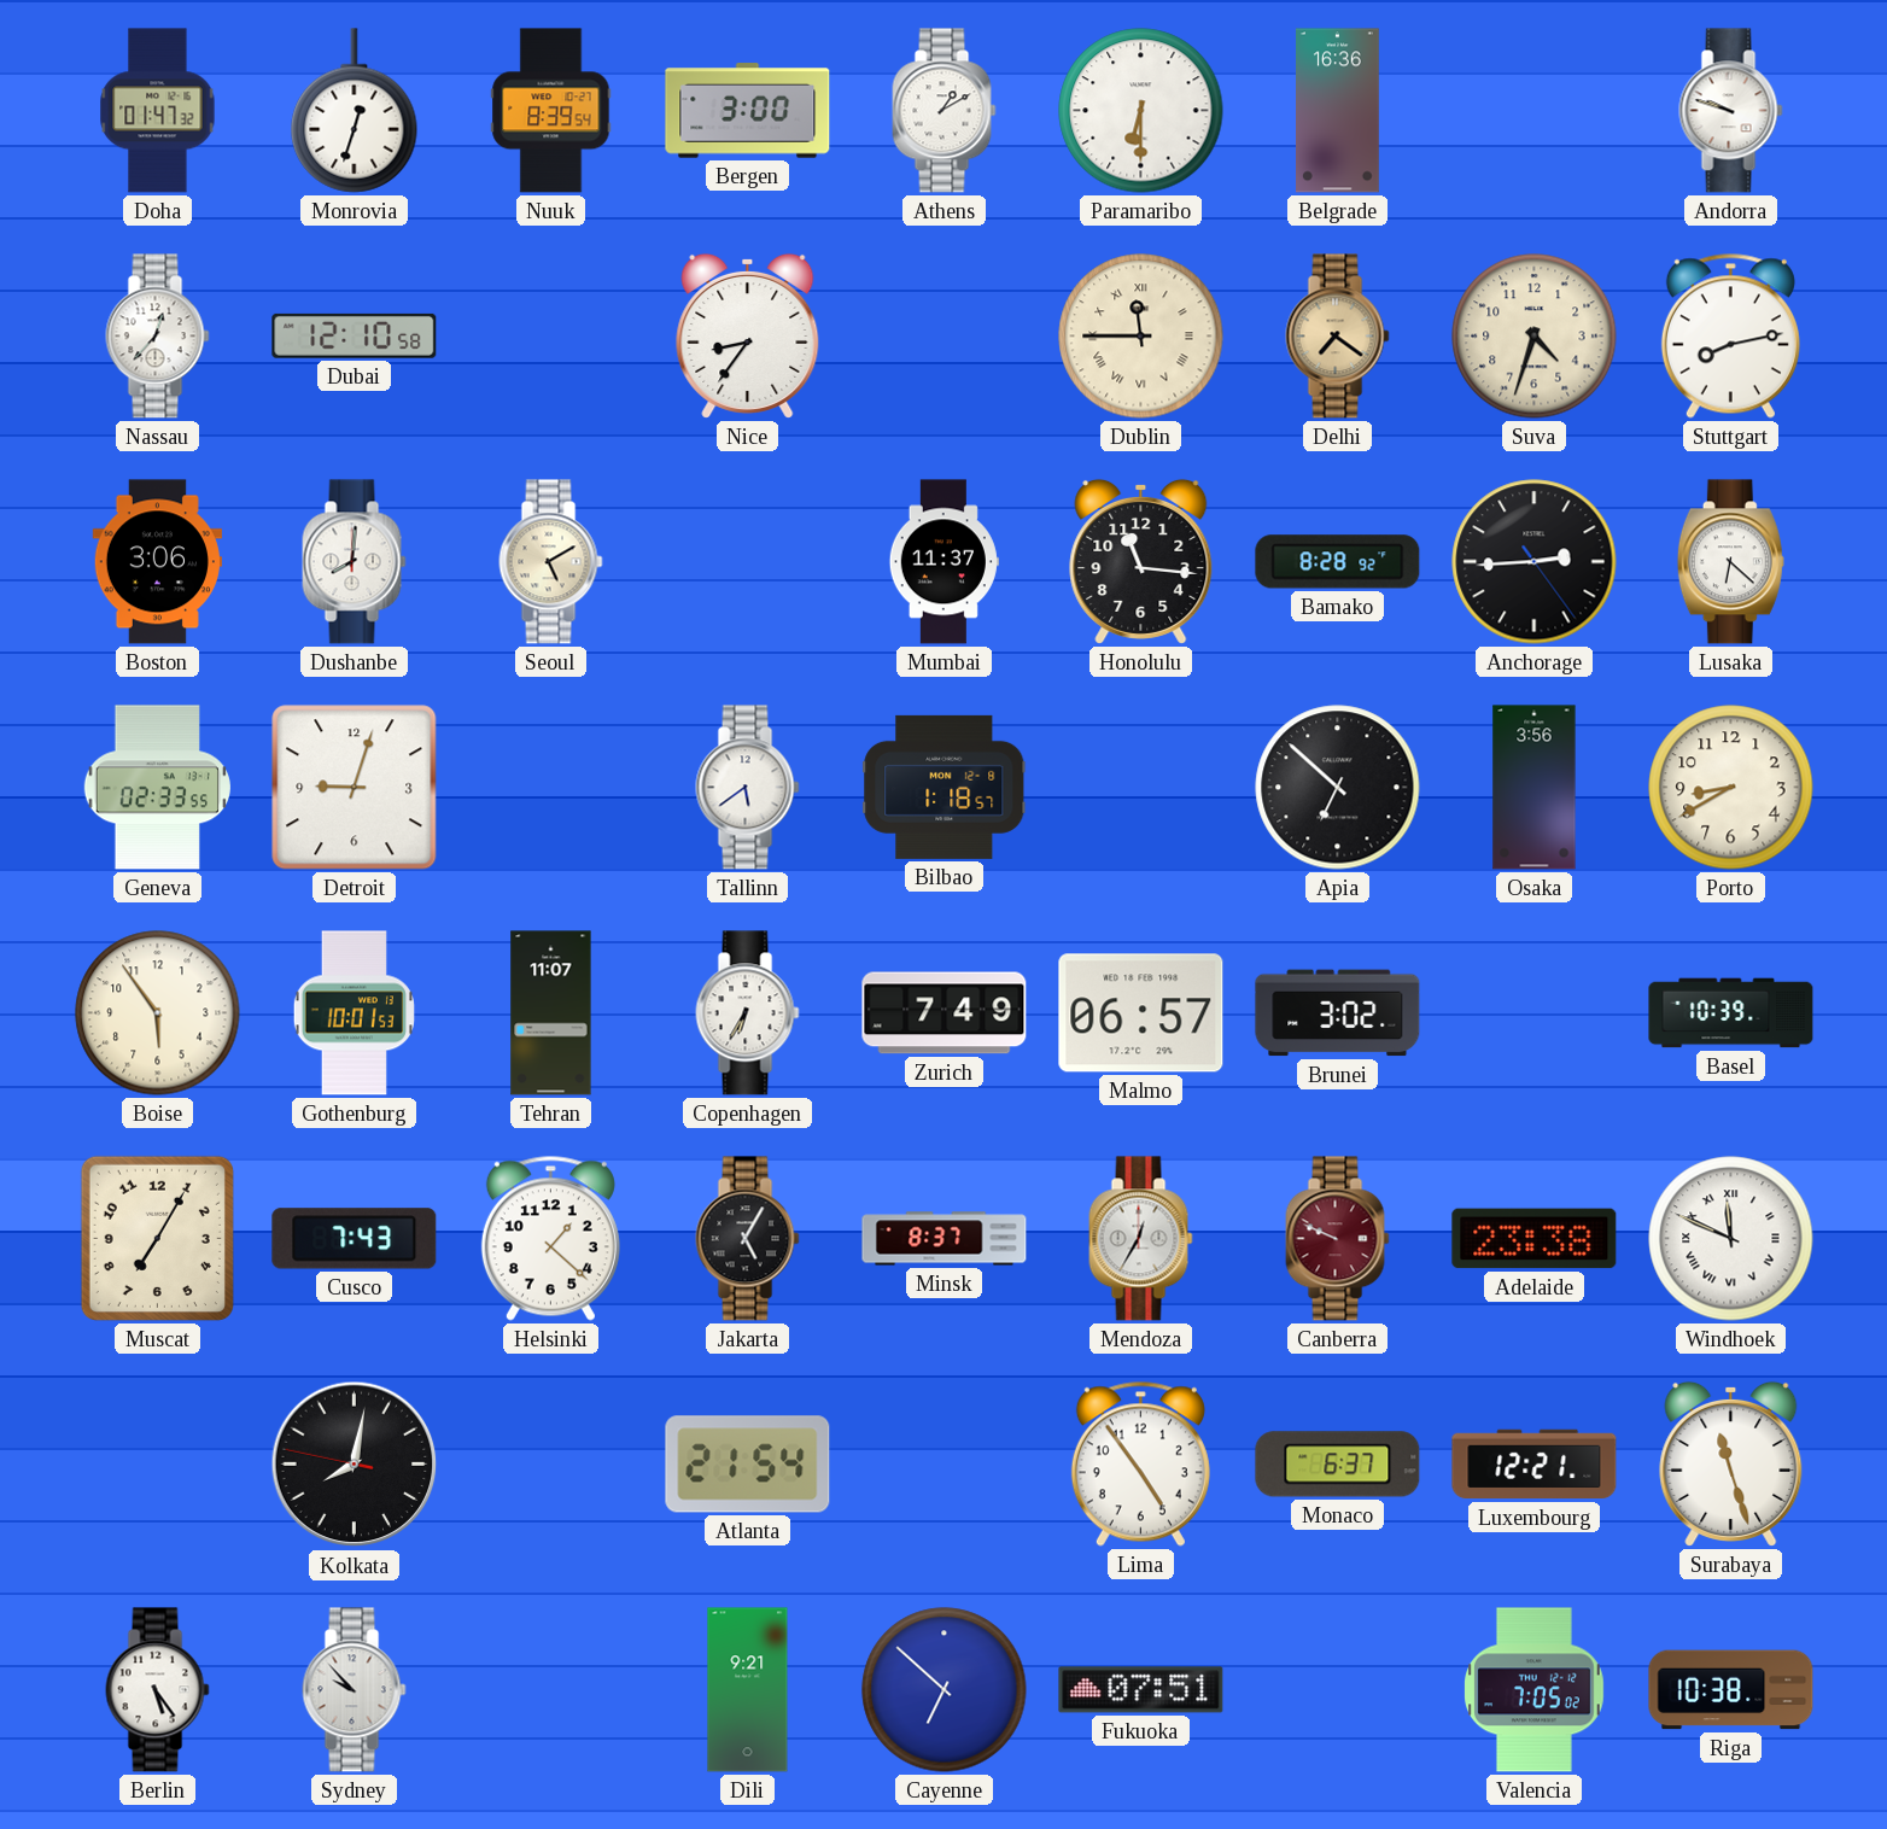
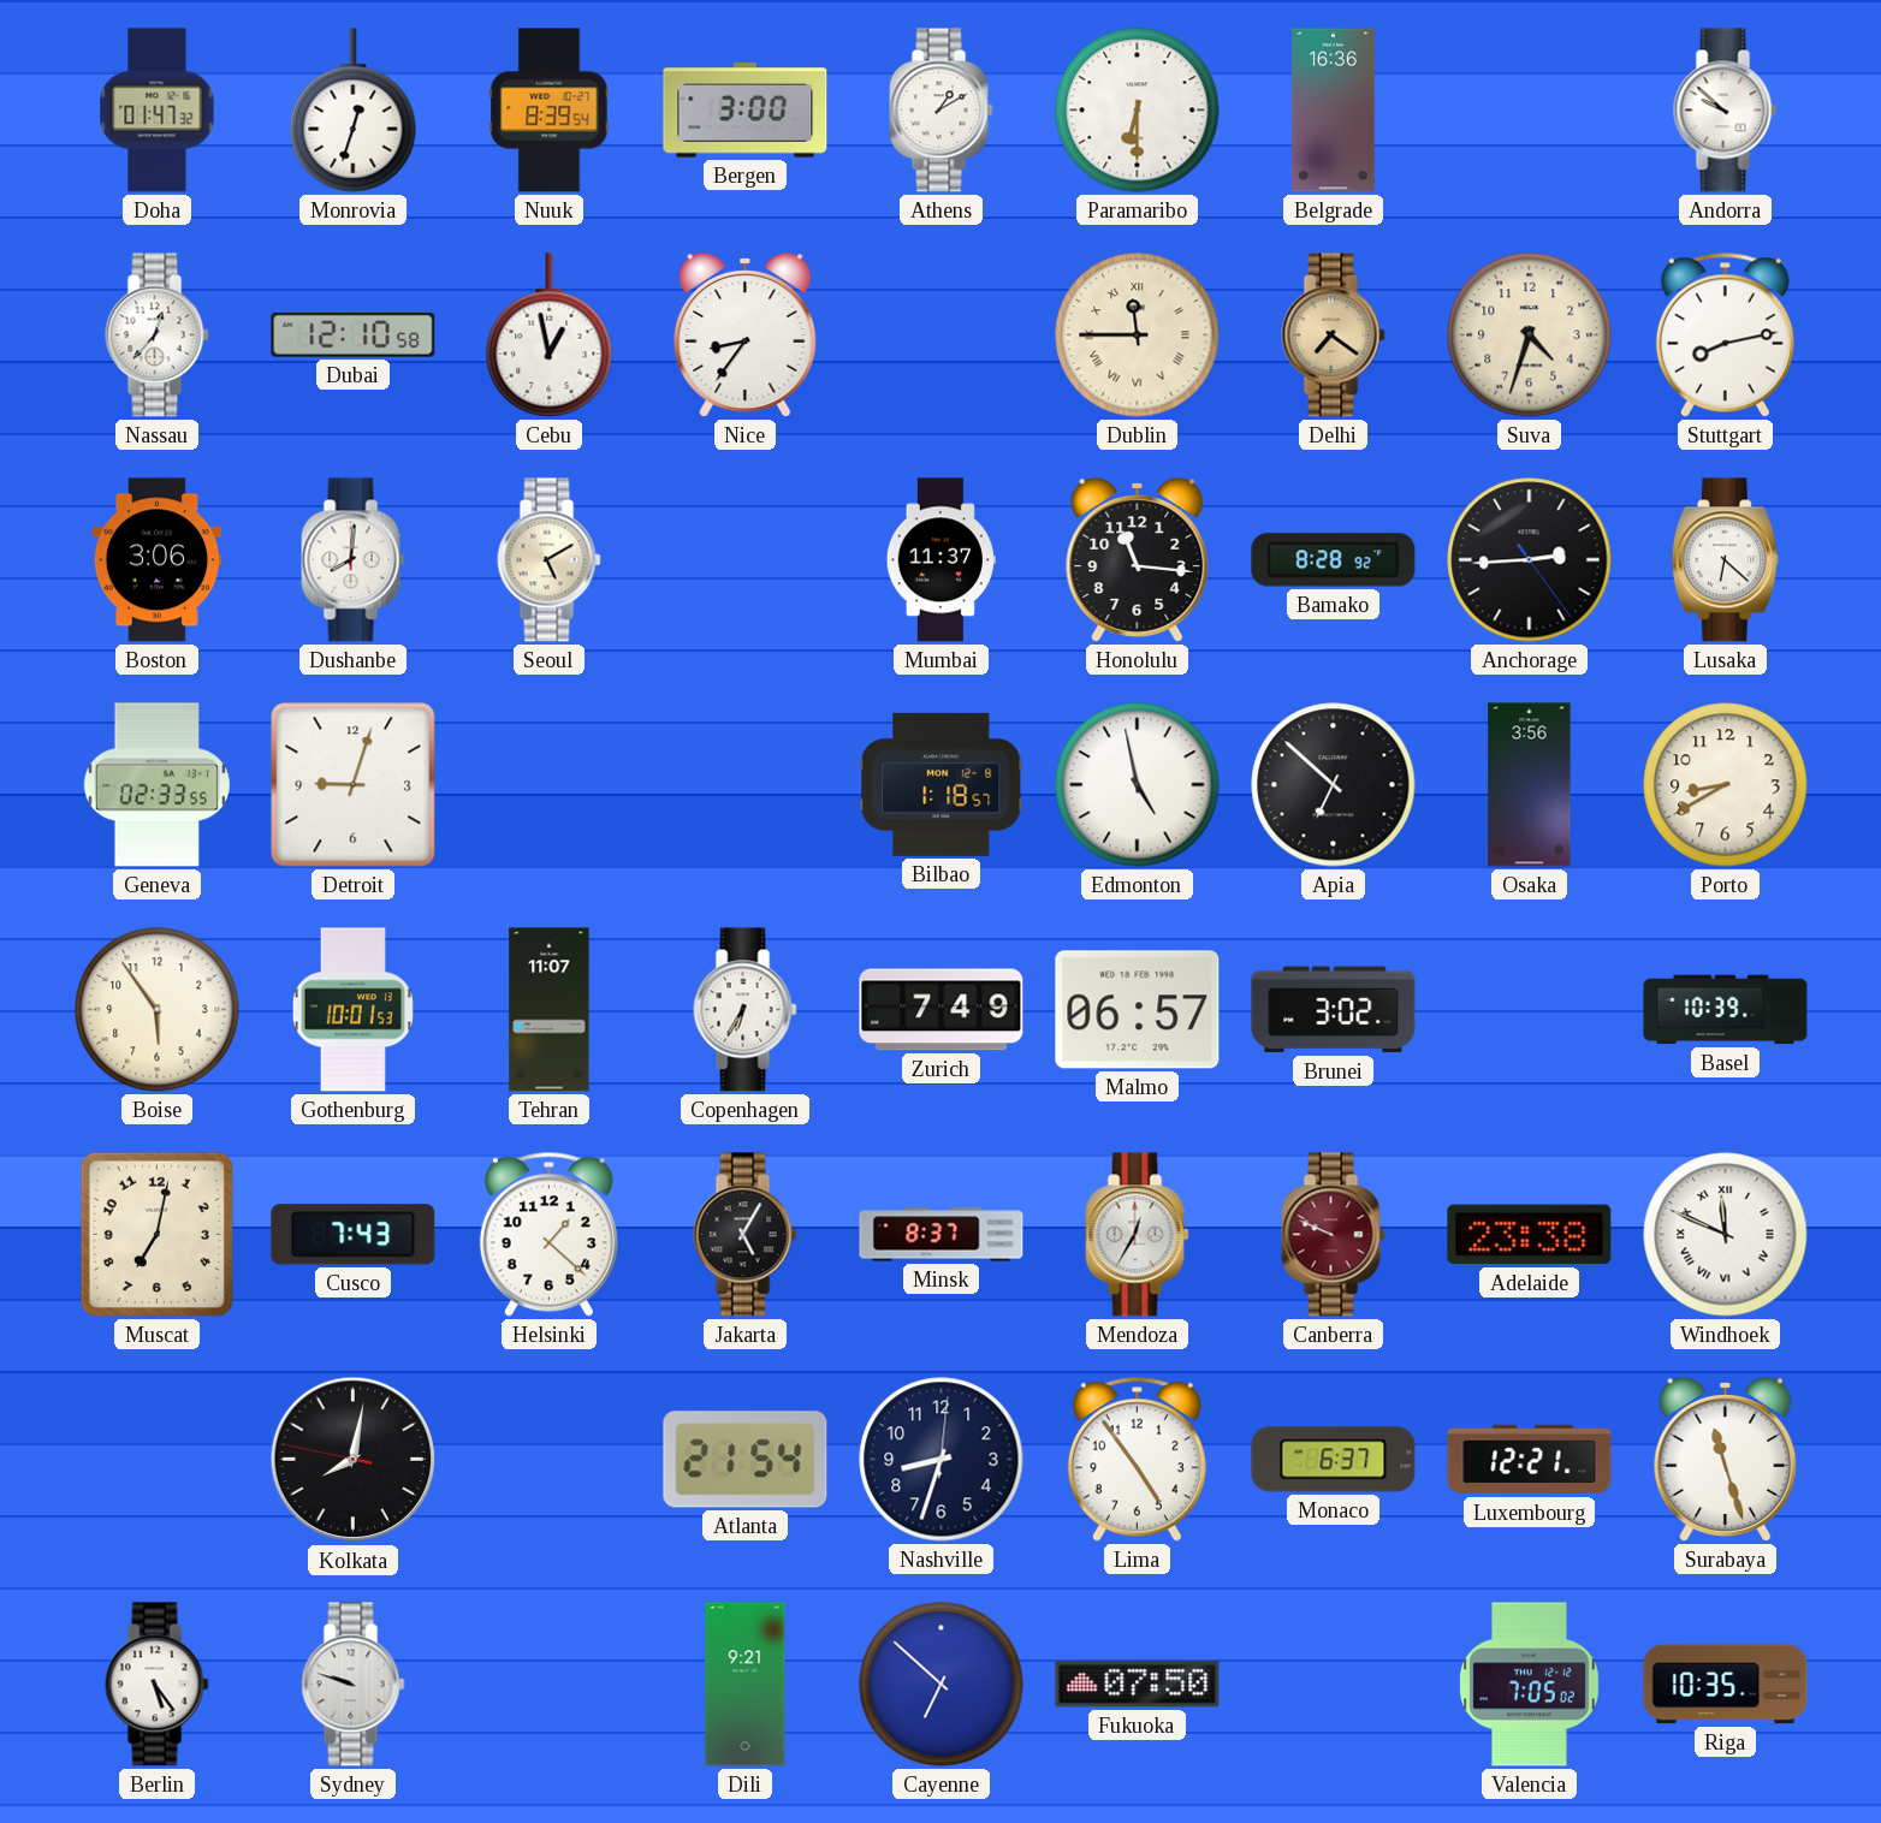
Andorra: 9:48 -> 9:52
Cebu: none -> 12:58
Tallinn: 5:39 -> none
Edmonton: none -> 4:58
Muscat: 7:05 -> 7:02
Nashville: none -> 8:33
Sydney: 9:53 -> 9:48
Fukuoka: 07:51 -> 07:50
Riga: 10:38 -> 10:35
